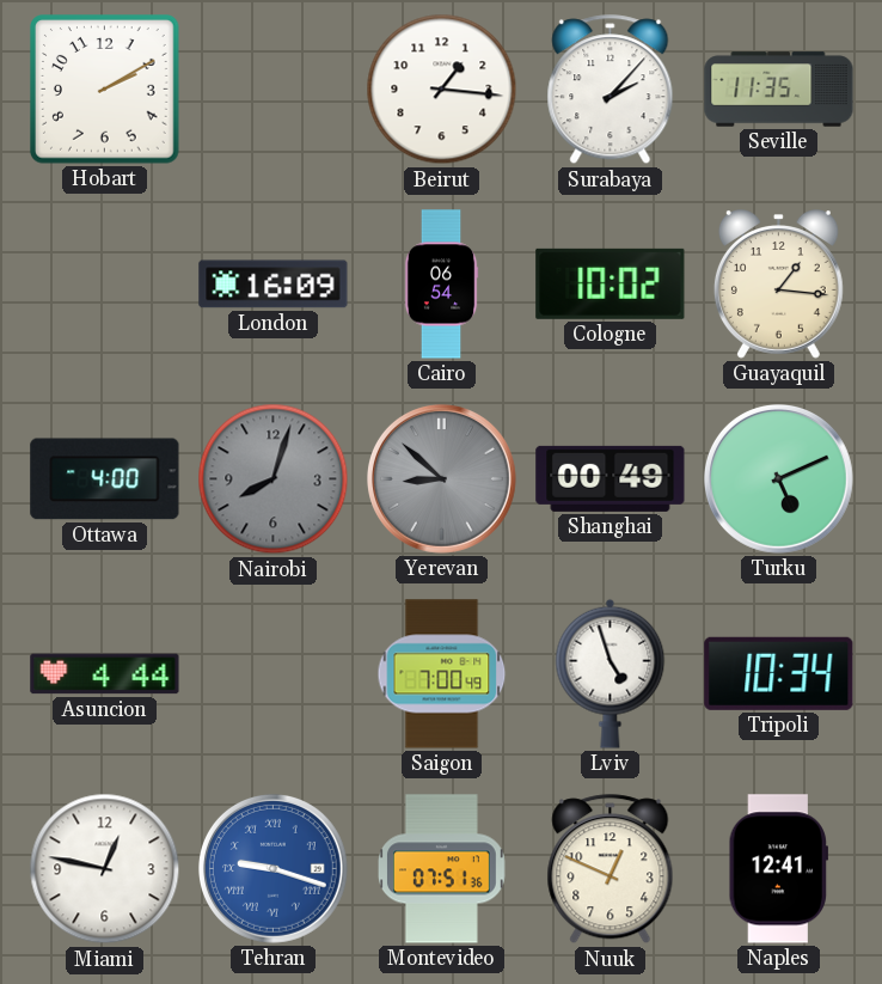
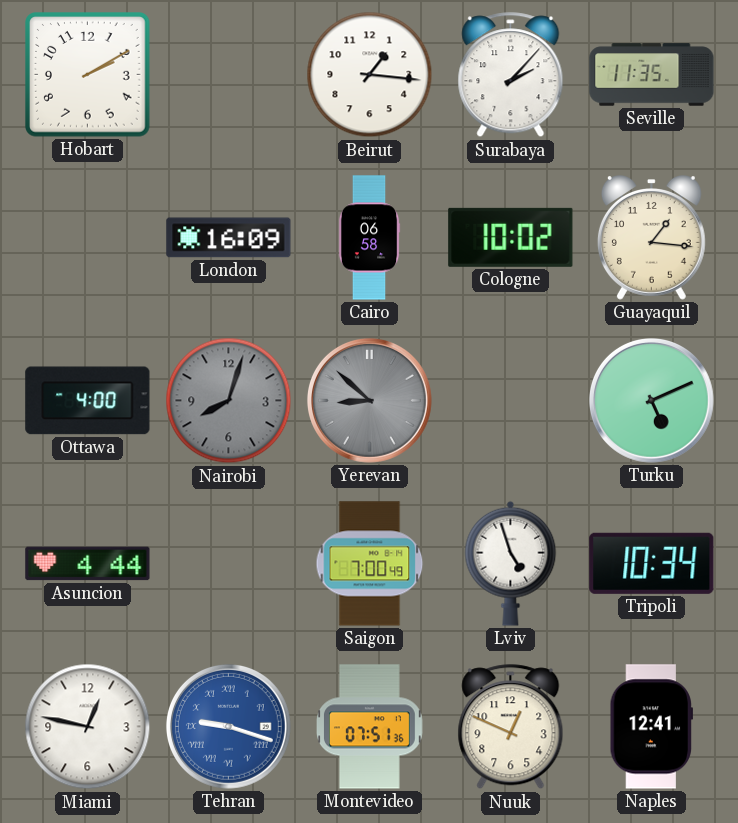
Cairo: 06:54 -> 06:58
Shanghai: 00:49 -> none
